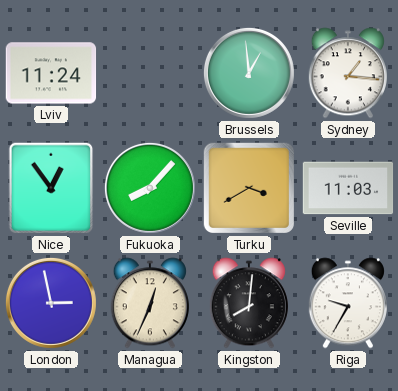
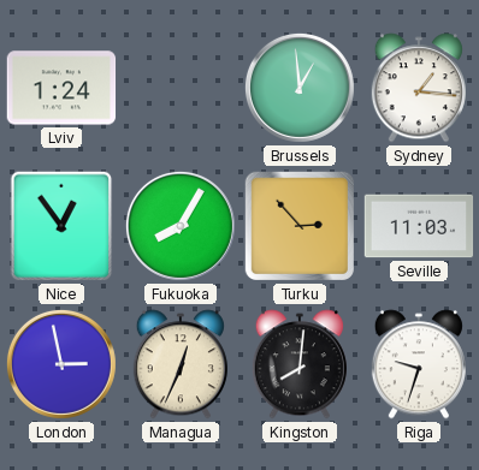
Lviv: 11:24 -> 1:24
Fukuoka: 8:07 -> 8:05
Turku: 3:40 -> 2:53
Riga: 9:35 -> 9:33
